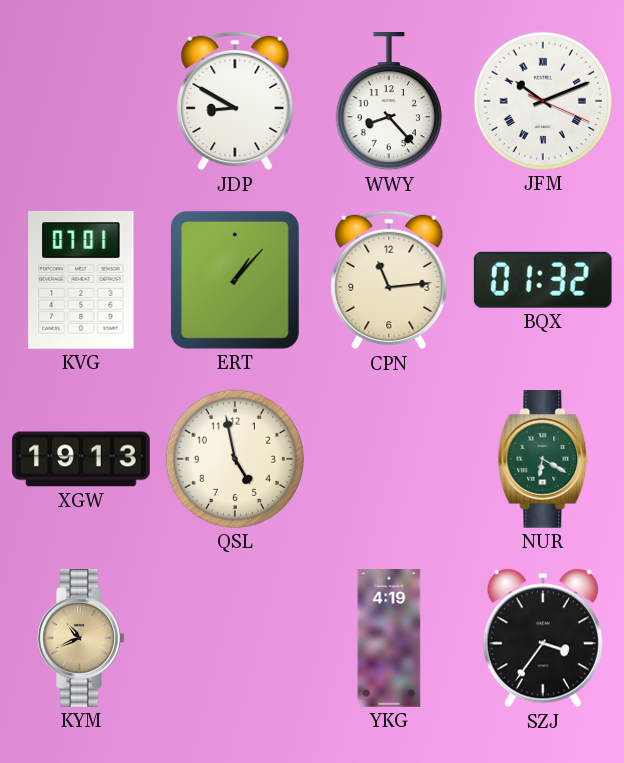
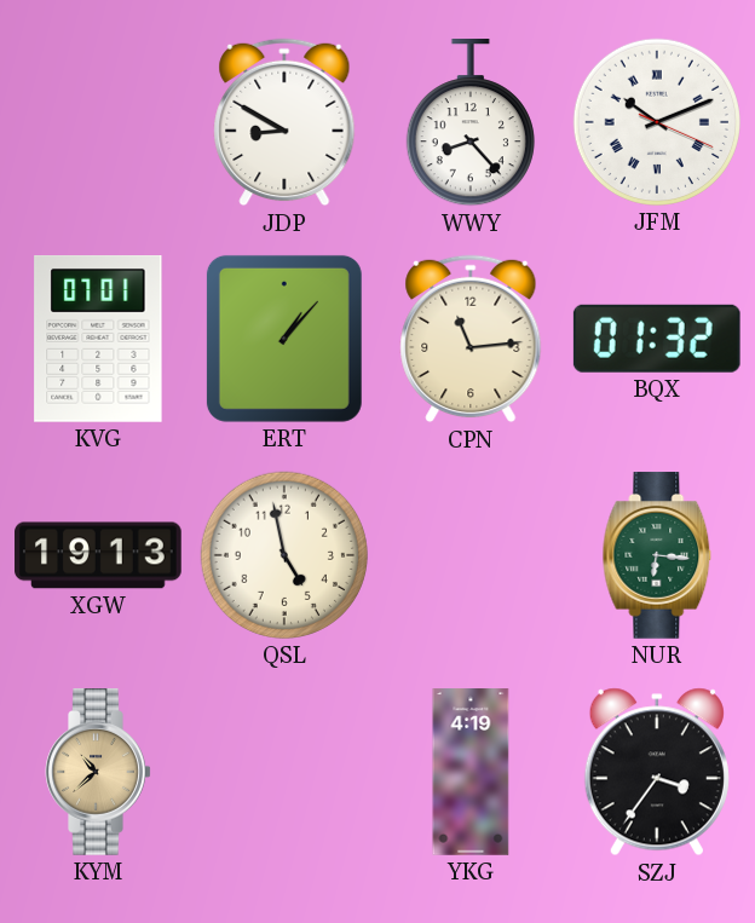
NUR: 6:20 -> 6:16
KYM: 10:41 -> 10:38
